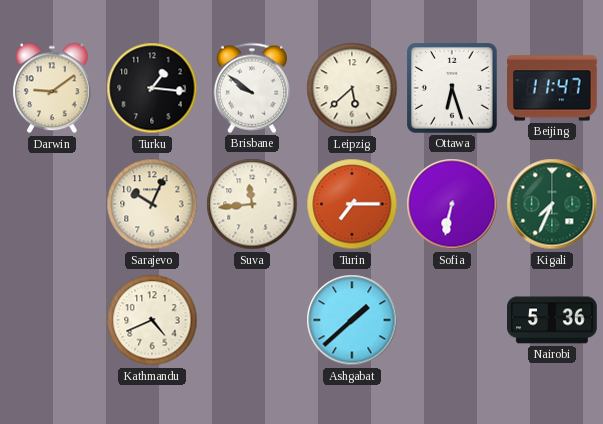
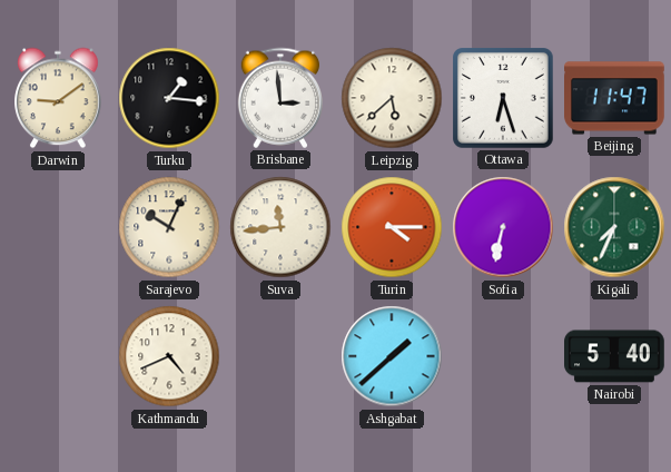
Brisbane: 9:51 -> 2:59
Turin: 7:15 -> 4:15
Nairobi: 5:36 -> 5:40
